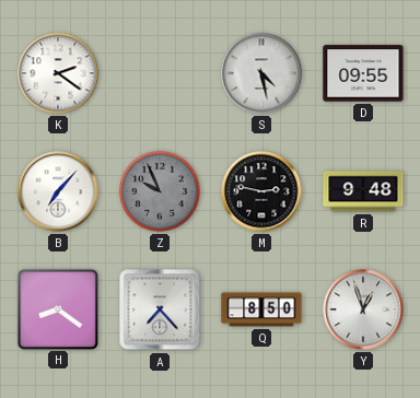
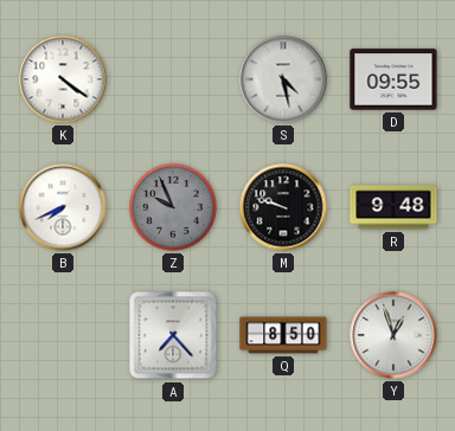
K: 2:21 -> 4:21
B: 7:07 -> 7:41
M: 2:47 -> 9:48
H: 8:21 -> none
